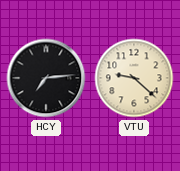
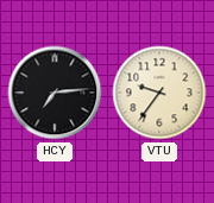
VTU: 9:22 -> 9:36
